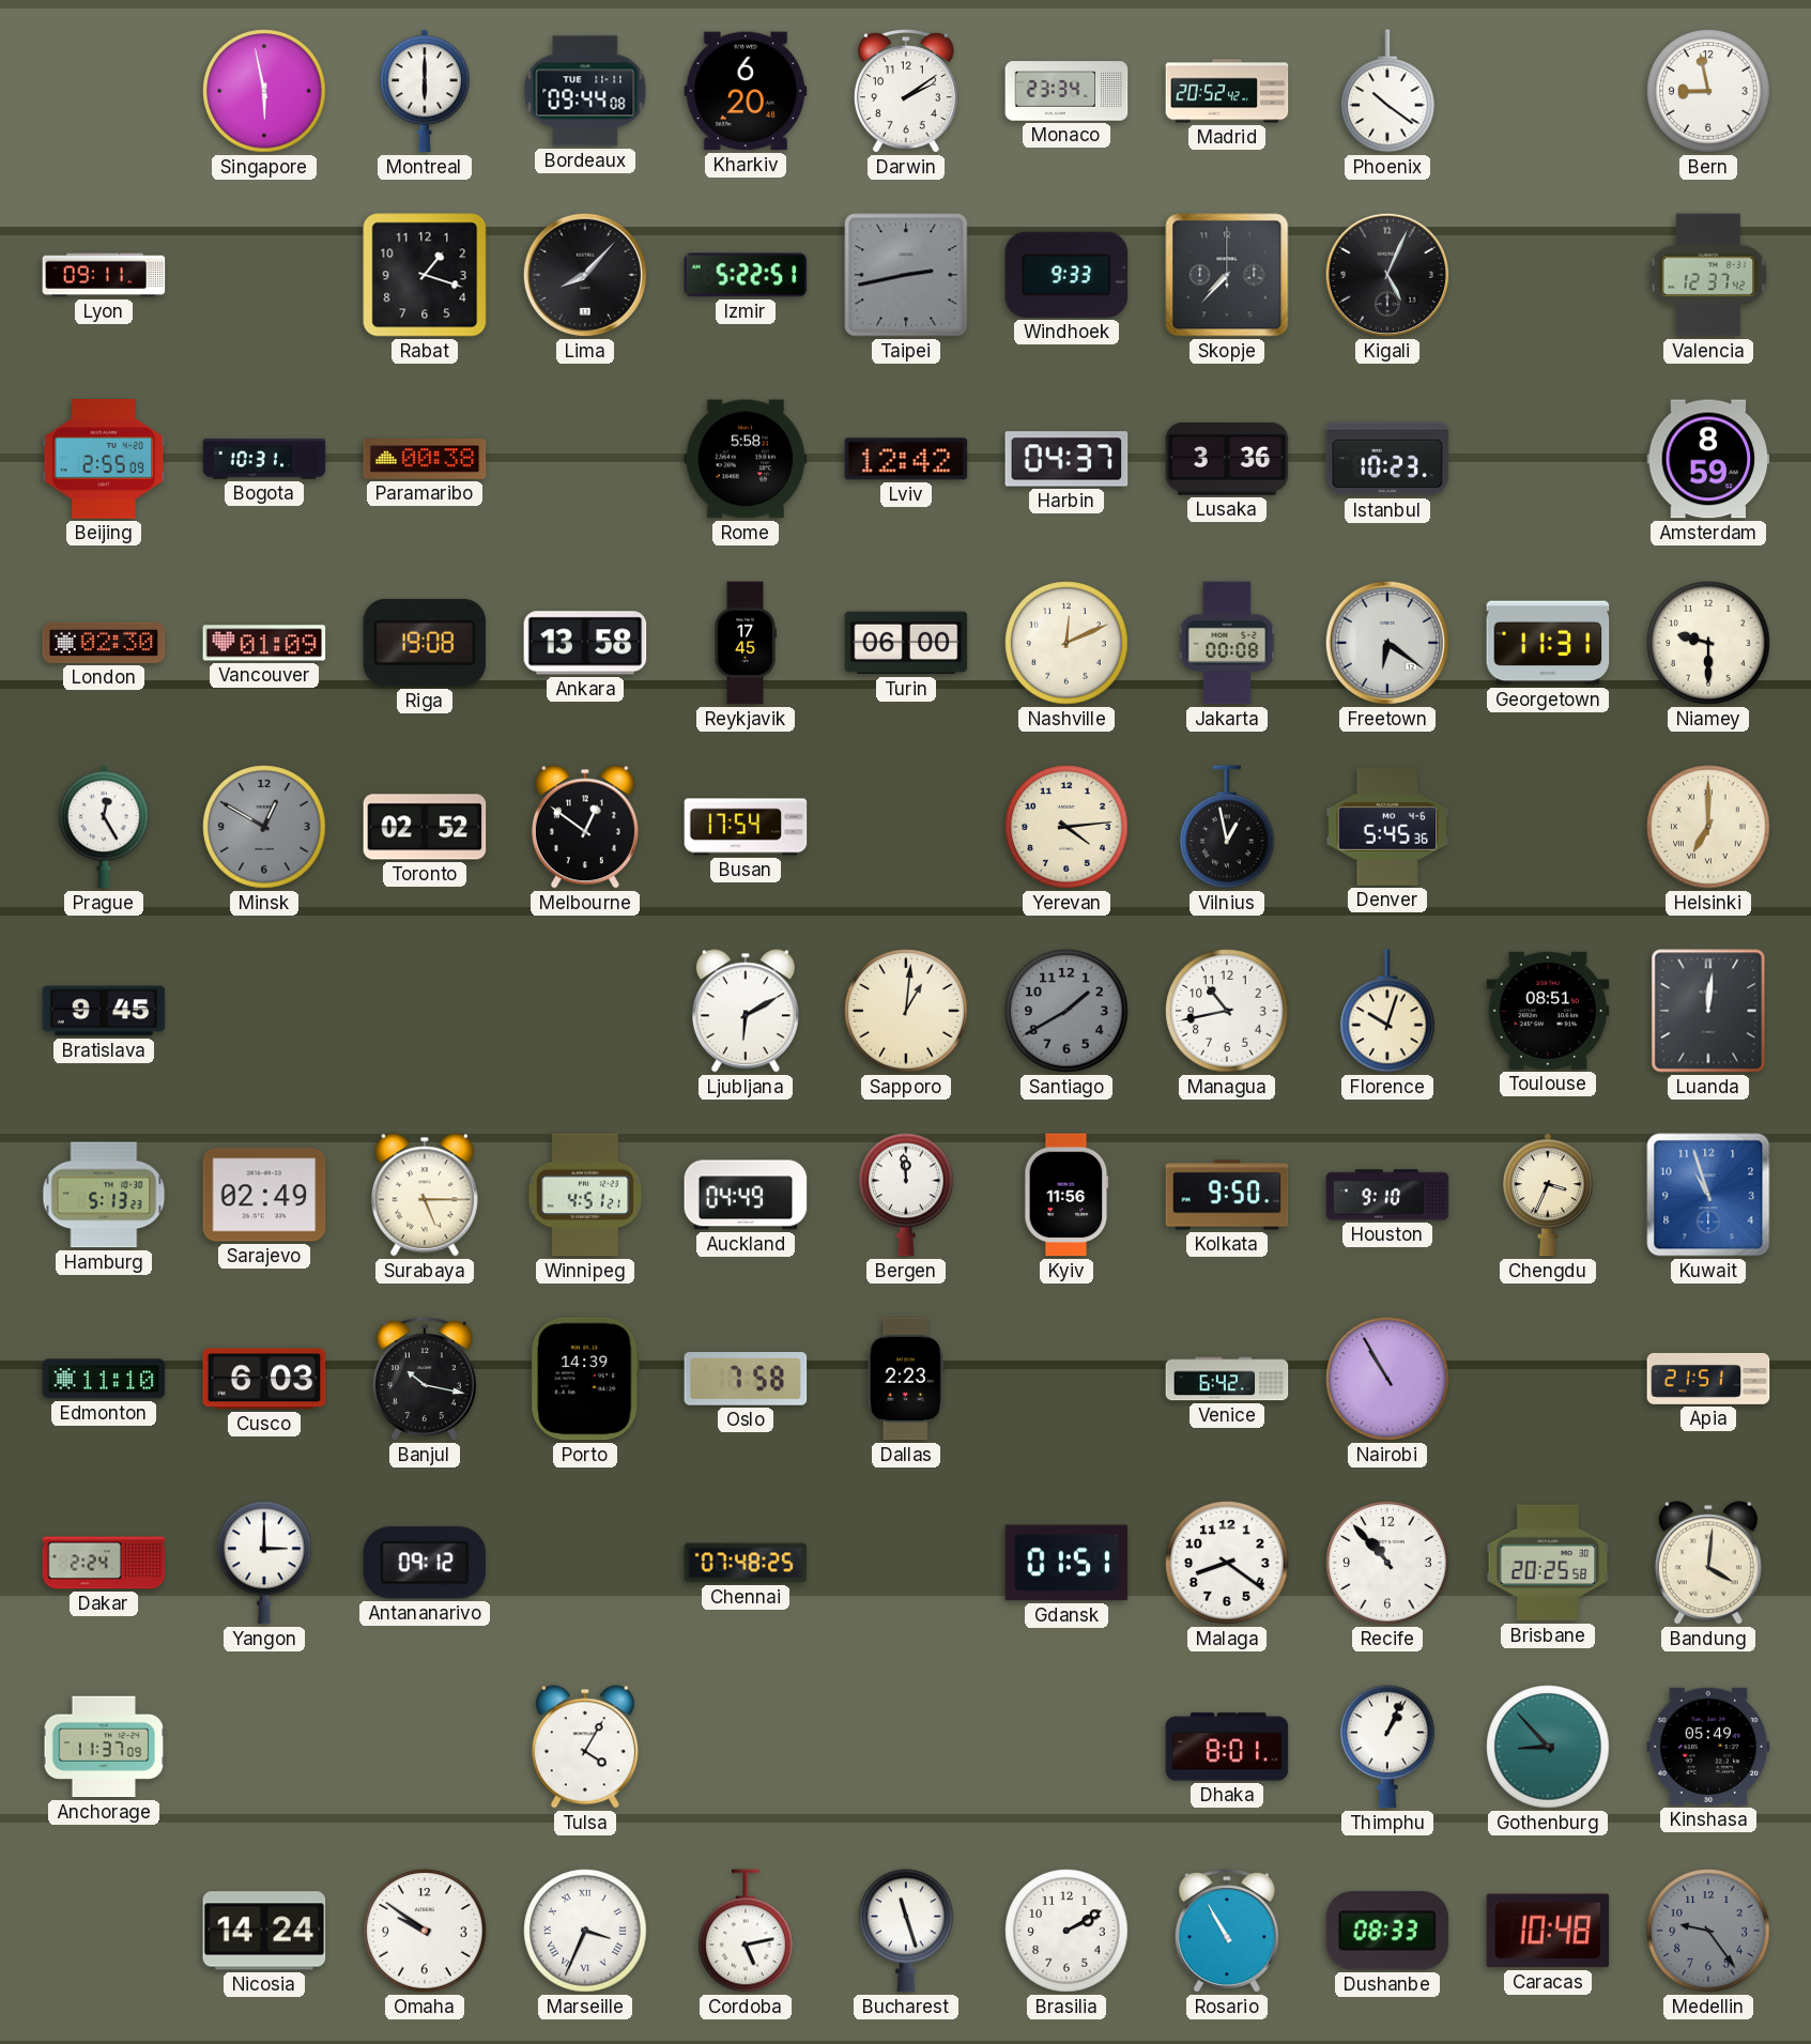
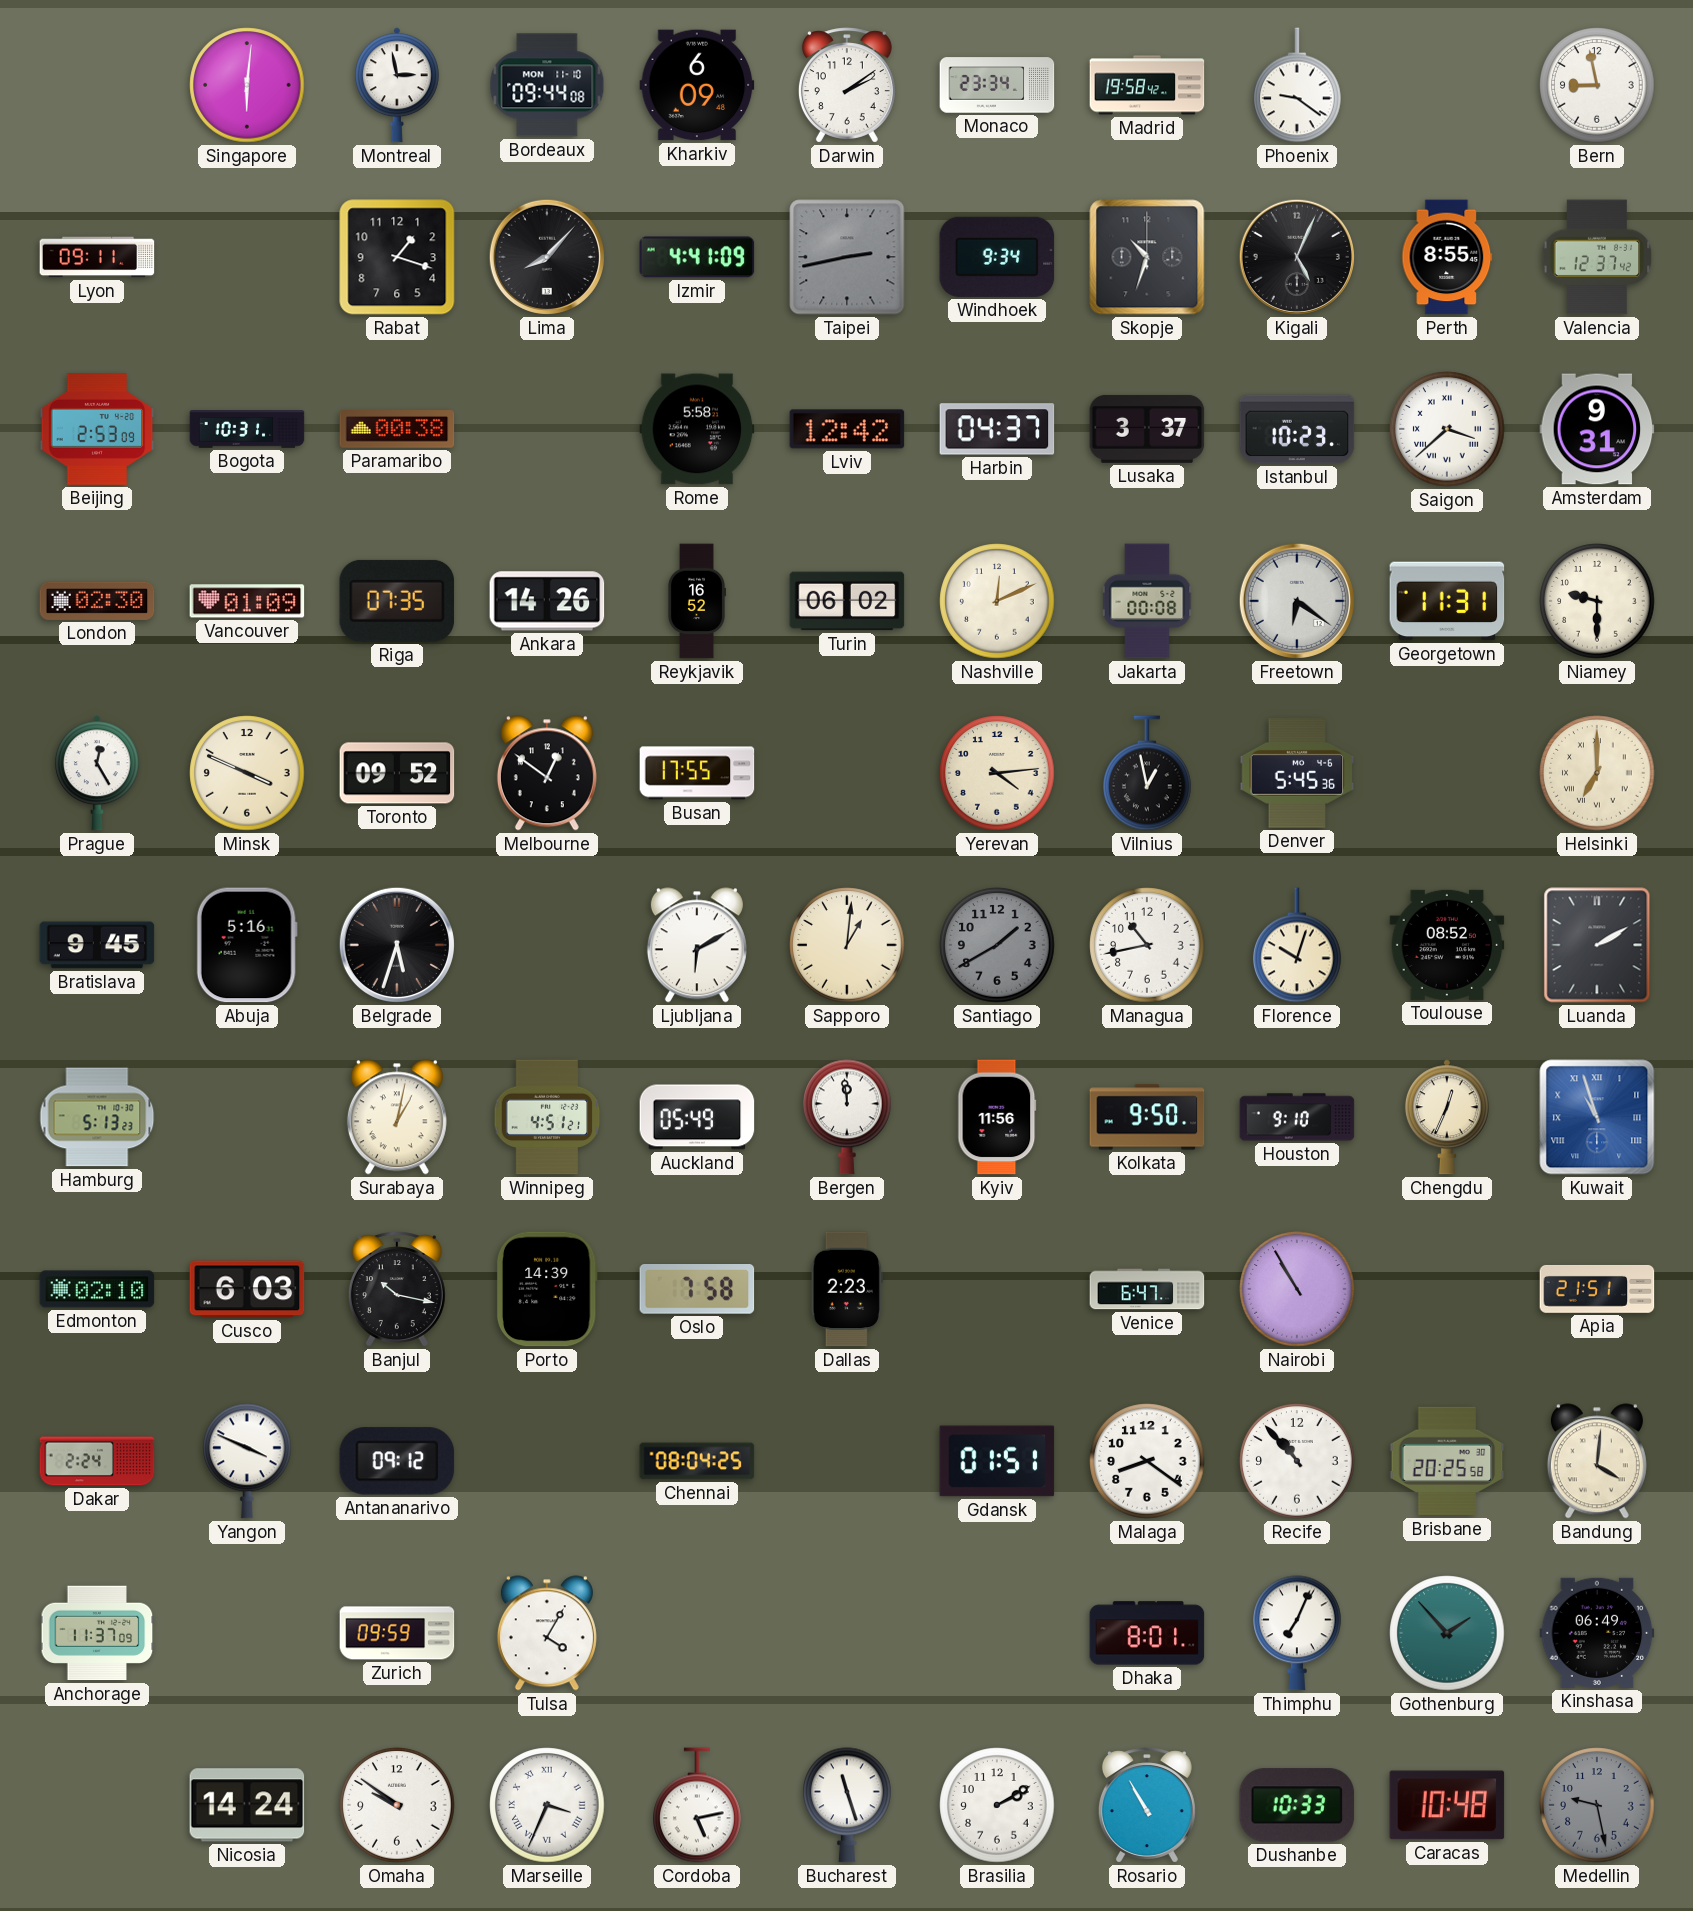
Singapore: 5:58 -> 6:01
Montreal: 6:00 -> 2:58
Bordeaux date: TUE 11-11 -> MON 11-10
Kharkiv: 6:20 -> 6:09
Madrid: 20:52 -> 19:58
Phoenix: 10:21 -> 9:21
Izmir: 5:22 -> 4:41
Windhoek: 9:33 -> 9:34
Skopje: 7:37 -> 10:33
Perth: none -> 8:55
Beijing: 2:55 -> 2:53
Lusaka: 3:36 -> 3:37
Saigon: none -> 3:38
Amsterdam: 8:59 -> 9:31
Riga: 19:08 -> 07:35
Ankara: 13:58 -> 14:26
Reykjavik: 17:45 -> 16:52
Turin: 06:00 -> 06:02
Minsk: 12:50 -> 3:49
Minsk dial: grey -> cream
Toronto: 02:52 -> 09:52
Busan: 17:54 -> 17:55
Abuja: none -> 5:16
Belgrade: none -> 5:33
Toulouse: 08:51 -> 08:52
Luanda: 12:01 -> 2:10
Sarajevo: 02:49 -> none
Surabaya: 5:15 -> 1:02
Auckland: 04:49 -> 05:49
Chengdu: 3:34 -> 12:34
Kuwait numerals: Arabic -> Roman
Edmonton: 11:10 -> 02:10
Venice: 6:42 -> 6:47
Yangon: 3:00 -> 3:49
Chennai: 07:48 -> 08:04
Zurich: none -> 09:59
Thimphu: 1:04 -> 7:04
Gothenburg: 8:53 -> 1:53
Kinshasa: 05:49 -> 06:49
Dushanbe: 08:33 -> 10:33
Medellin: 9:24 -> 9:28
